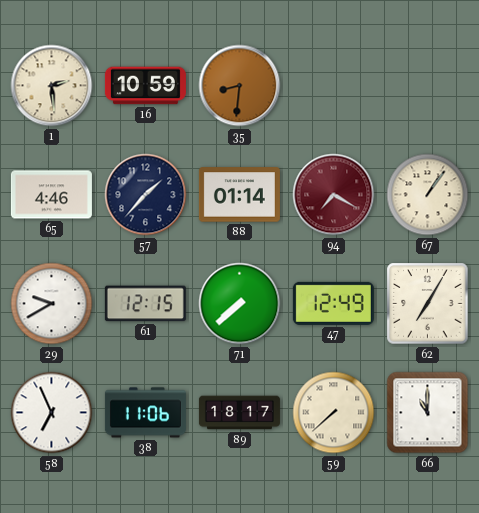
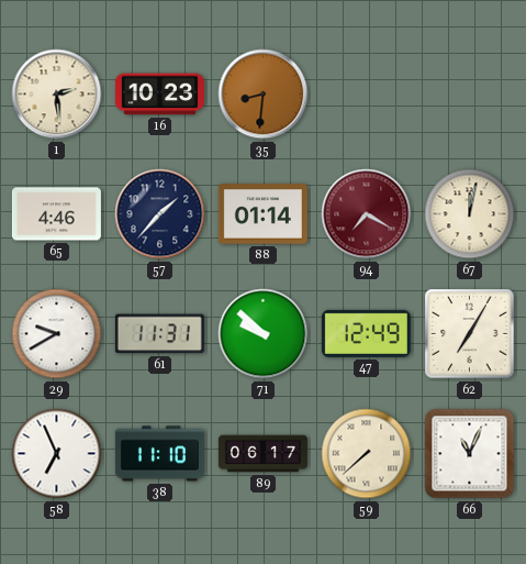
16: 10:59 -> 10:23
67: 1:06 -> 12:02
61: 12:15 -> 11:31
71: 7:38 -> 9:52
38: 11:06 -> 11:10
89: 18:17 -> 06:17
66: 11:00 -> 11:04
